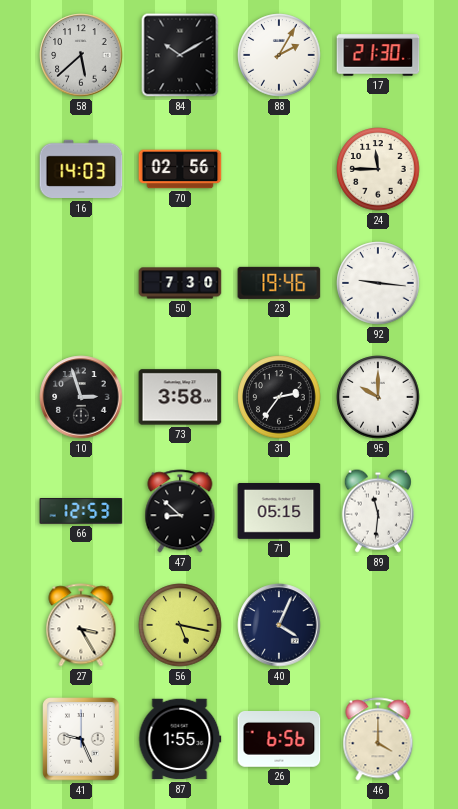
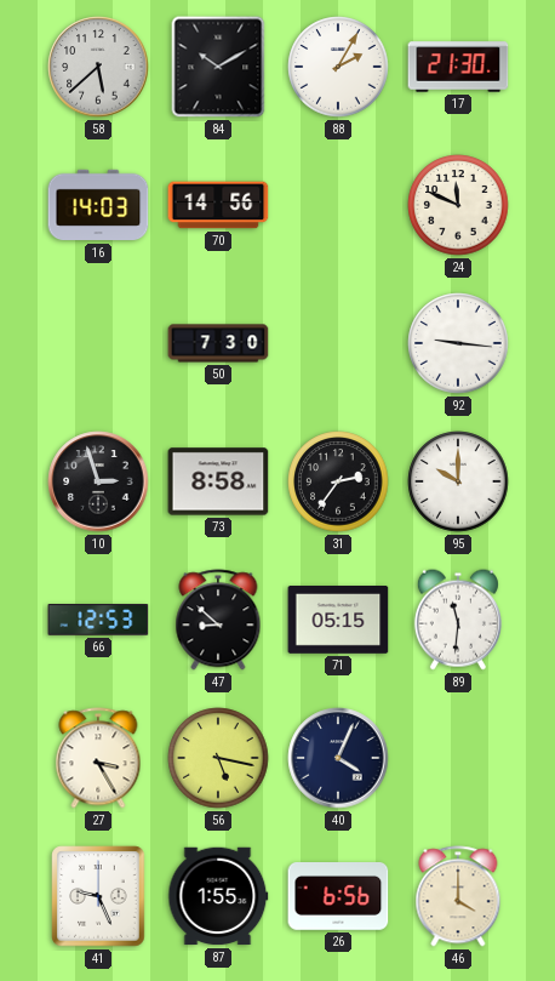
70: 02:56 -> 14:56
24: 11:45 -> 11:49
23: 19:46 -> none
73: 3:58 -> 8:58
